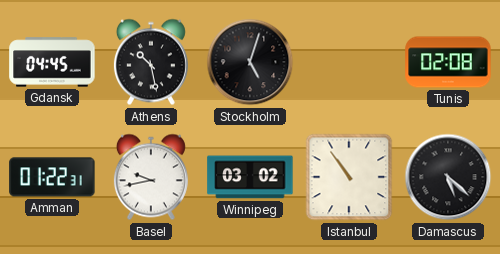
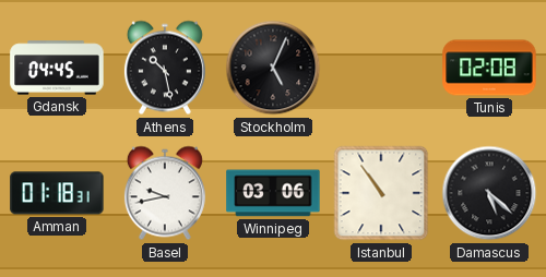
Stockholm: 5:03 -> 5:04
Amman: 01:22 -> 01:18
Winnipeg: 03:02 -> 03:06
